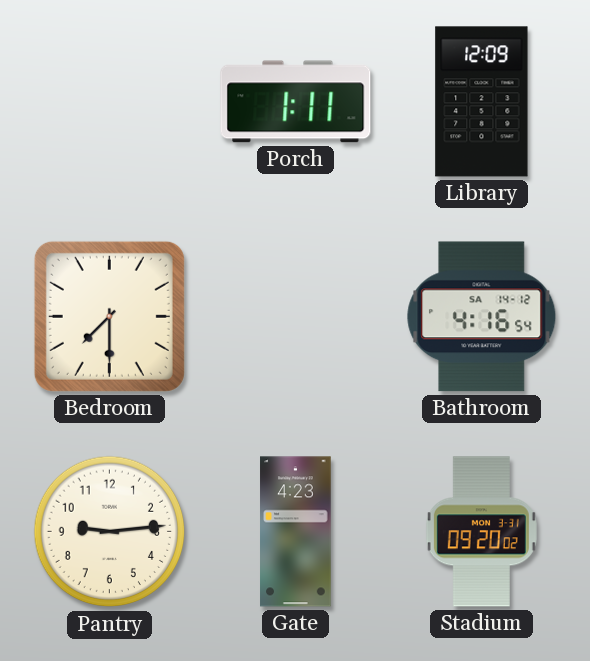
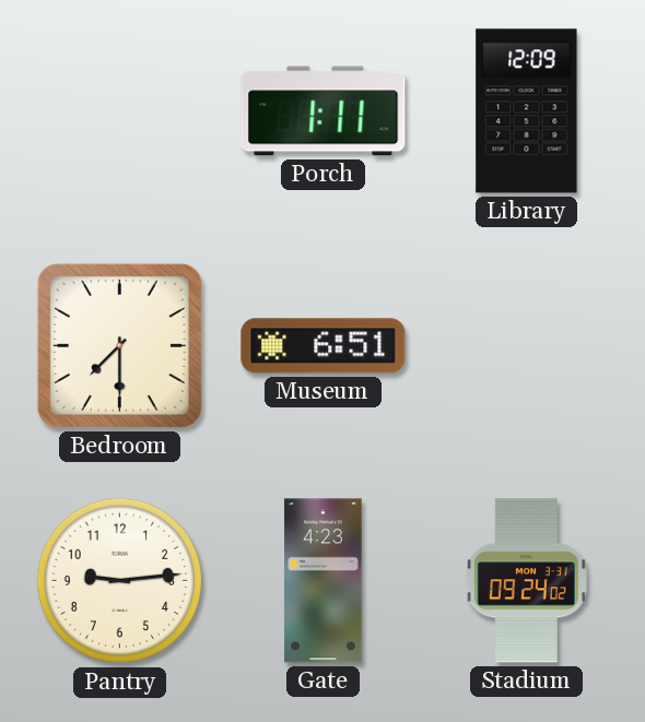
Museum: none -> 6:51
Bathroom: 4:16 -> none
Stadium: 09:20 -> 09:24
